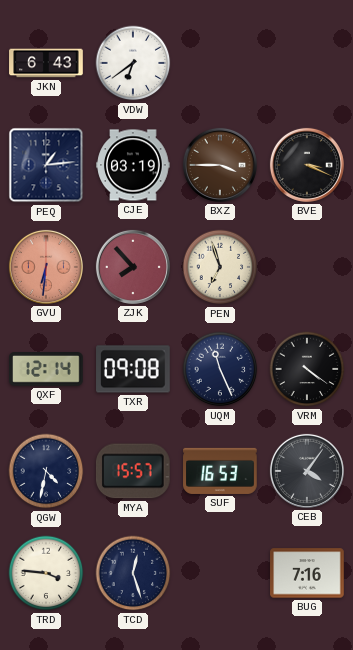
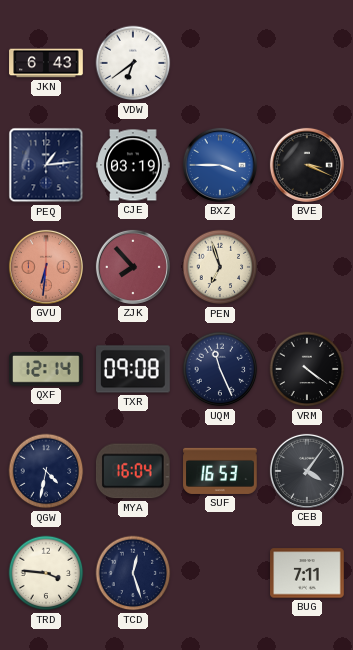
BXZ dial: brown -> blue
MYA: 15:57 -> 16:04
BUG: 7:16 -> 7:11
